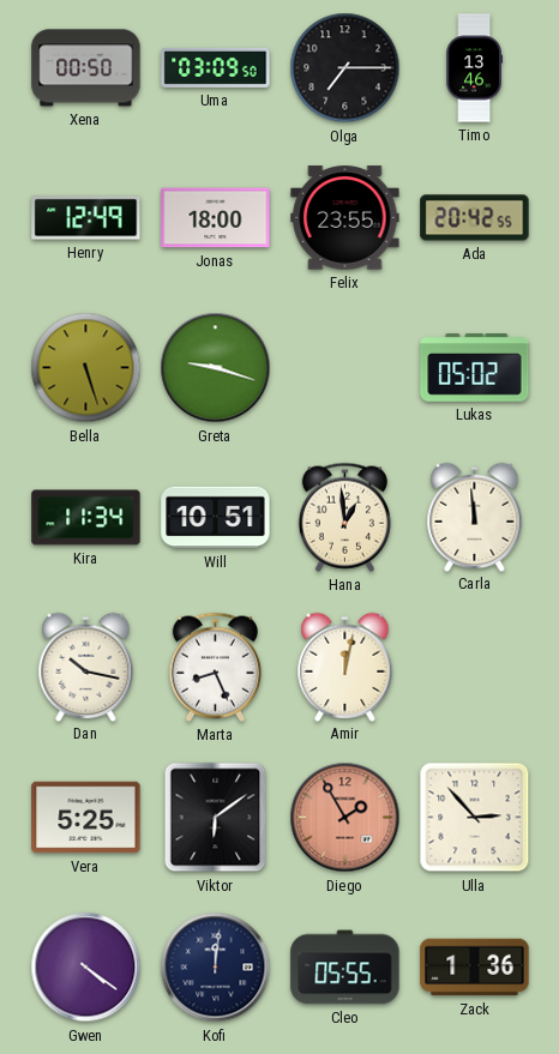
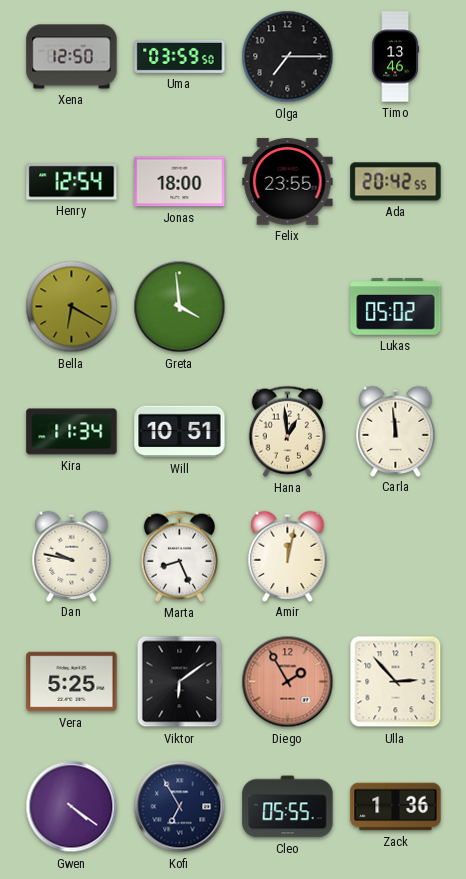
Xena: 00:50 -> 12:50
Uma: 03:09 -> 03:59
Henry: 12:49 -> 12:54
Bella: 5:27 -> 6:20
Greta: 9:18 -> 3:59
Dan: 10:17 -> 9:47
Kofi: 12:01 -> 6:55
